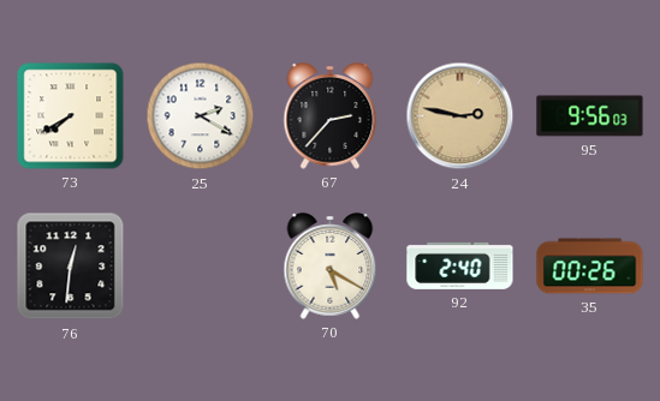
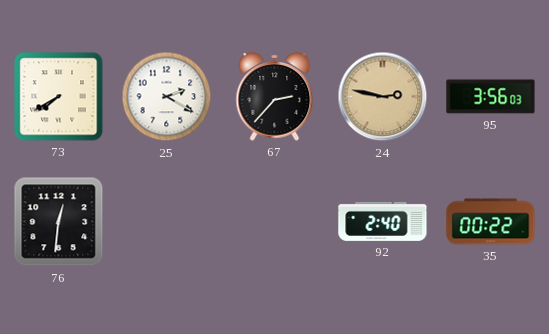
95: 9:56 -> 3:56
70: 5:20 -> none
35: 00:26 -> 00:22
